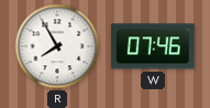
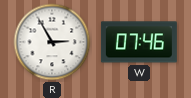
R: 7:55 -> 2:55
